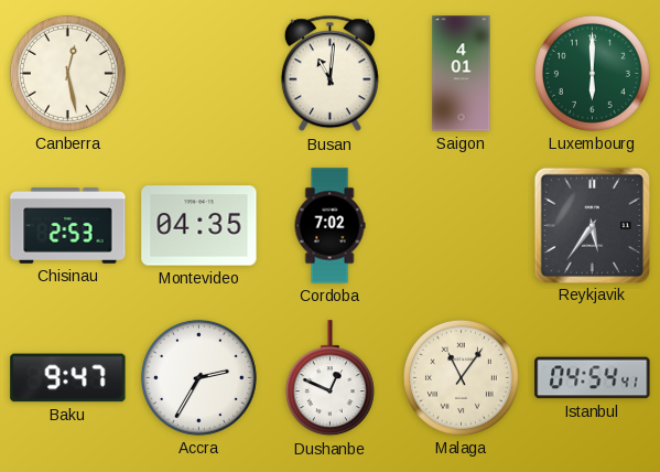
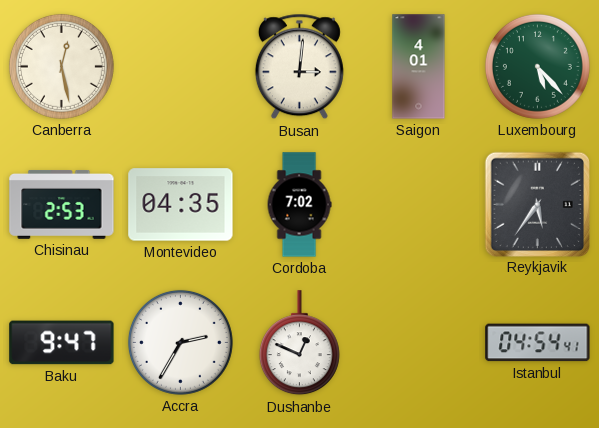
Busan: 11:01 -> 3:01
Luxembourg: 6:00 -> 5:23
Malaga: 11:06 -> none
